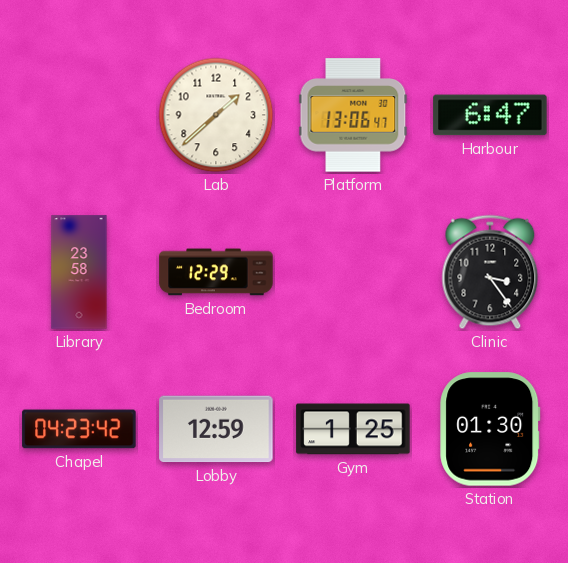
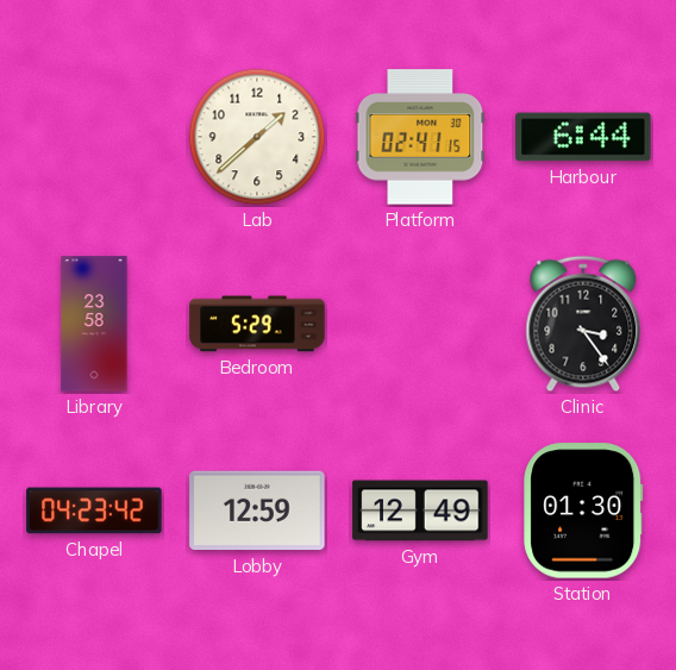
Platform: 13:06 -> 02:41
Harbour: 6:47 -> 6:44
Bedroom: 12:29 -> 5:29
Gym: 1:25 -> 12:49
